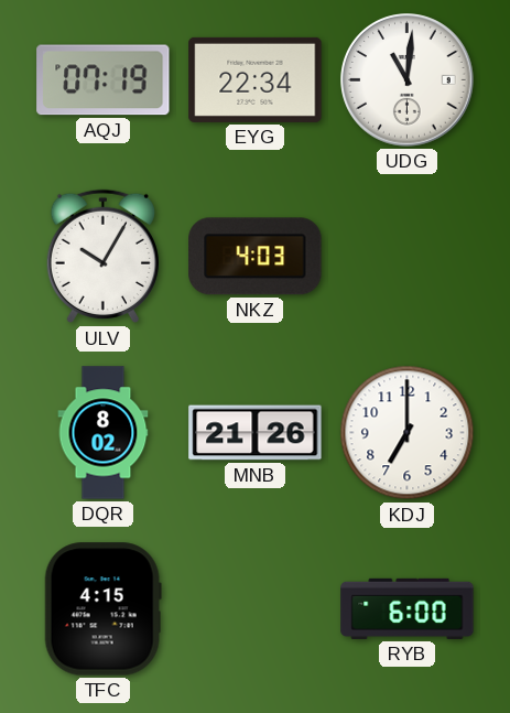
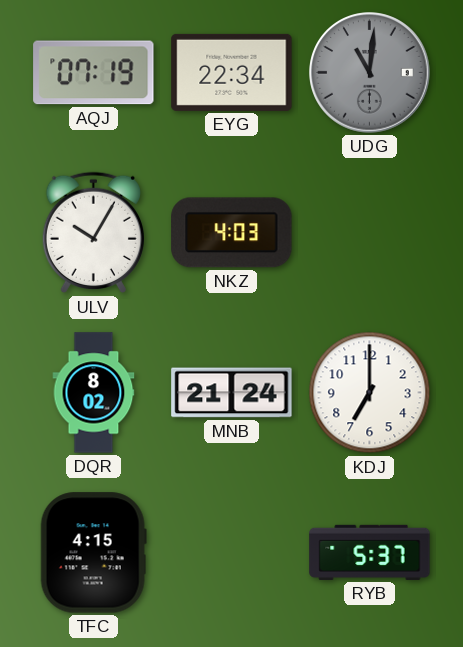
UDG dial: white -> grey
MNB: 21:26 -> 21:24
RYB: 6:00 -> 5:37
